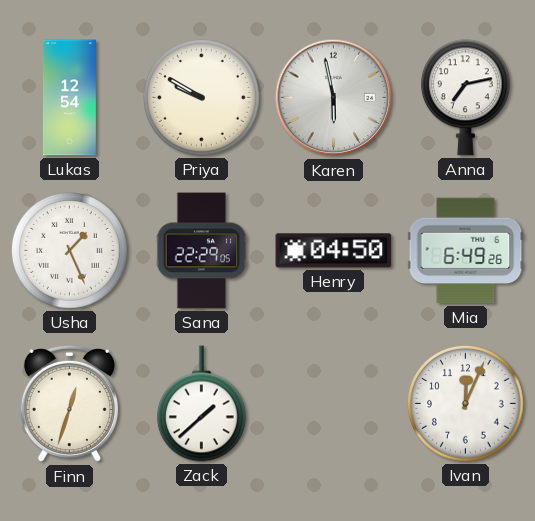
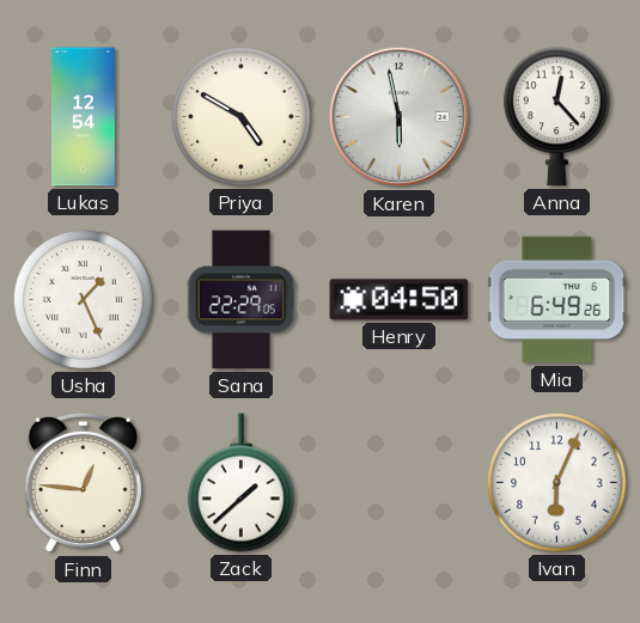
Priya: 9:50 -> 4:50
Anna: 7:13 -> 12:23
Finn: 12:33 -> 12:46
Ivan: 12:04 -> 6:04
